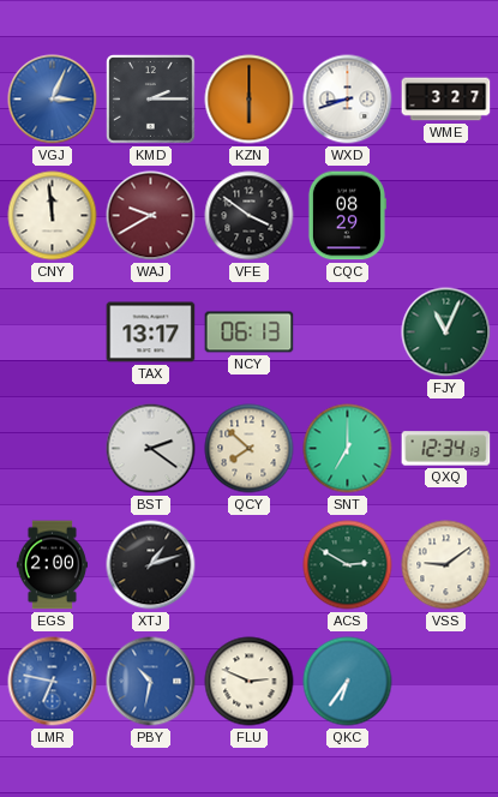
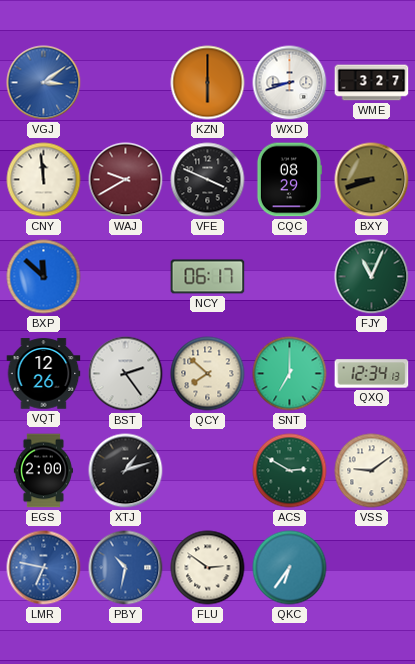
VGJ: 3:04 -> 3:09
KMD: 2:15 -> none
VFE: 3:51 -> 3:49
BXY: none -> 8:42
BXP: none -> 11:52
TAX: 13:17 -> none
NCY: 06:13 -> 06:17
VQT: none -> 12:26
BST: 2:21 -> 2:24
FLU: 2:49 -> 2:51
